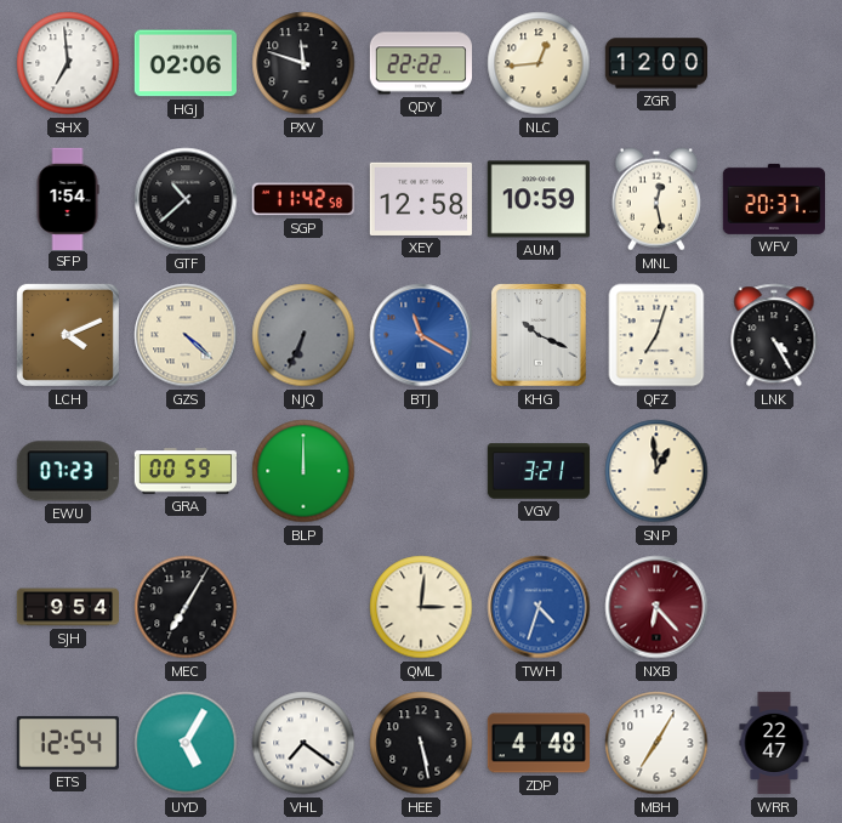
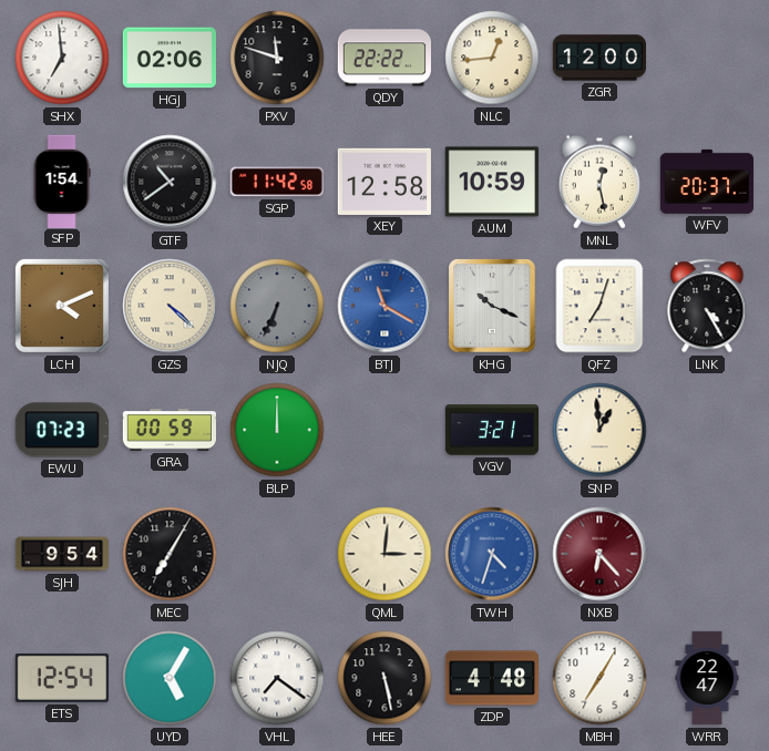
GTF: 10:38 -> 10:39
